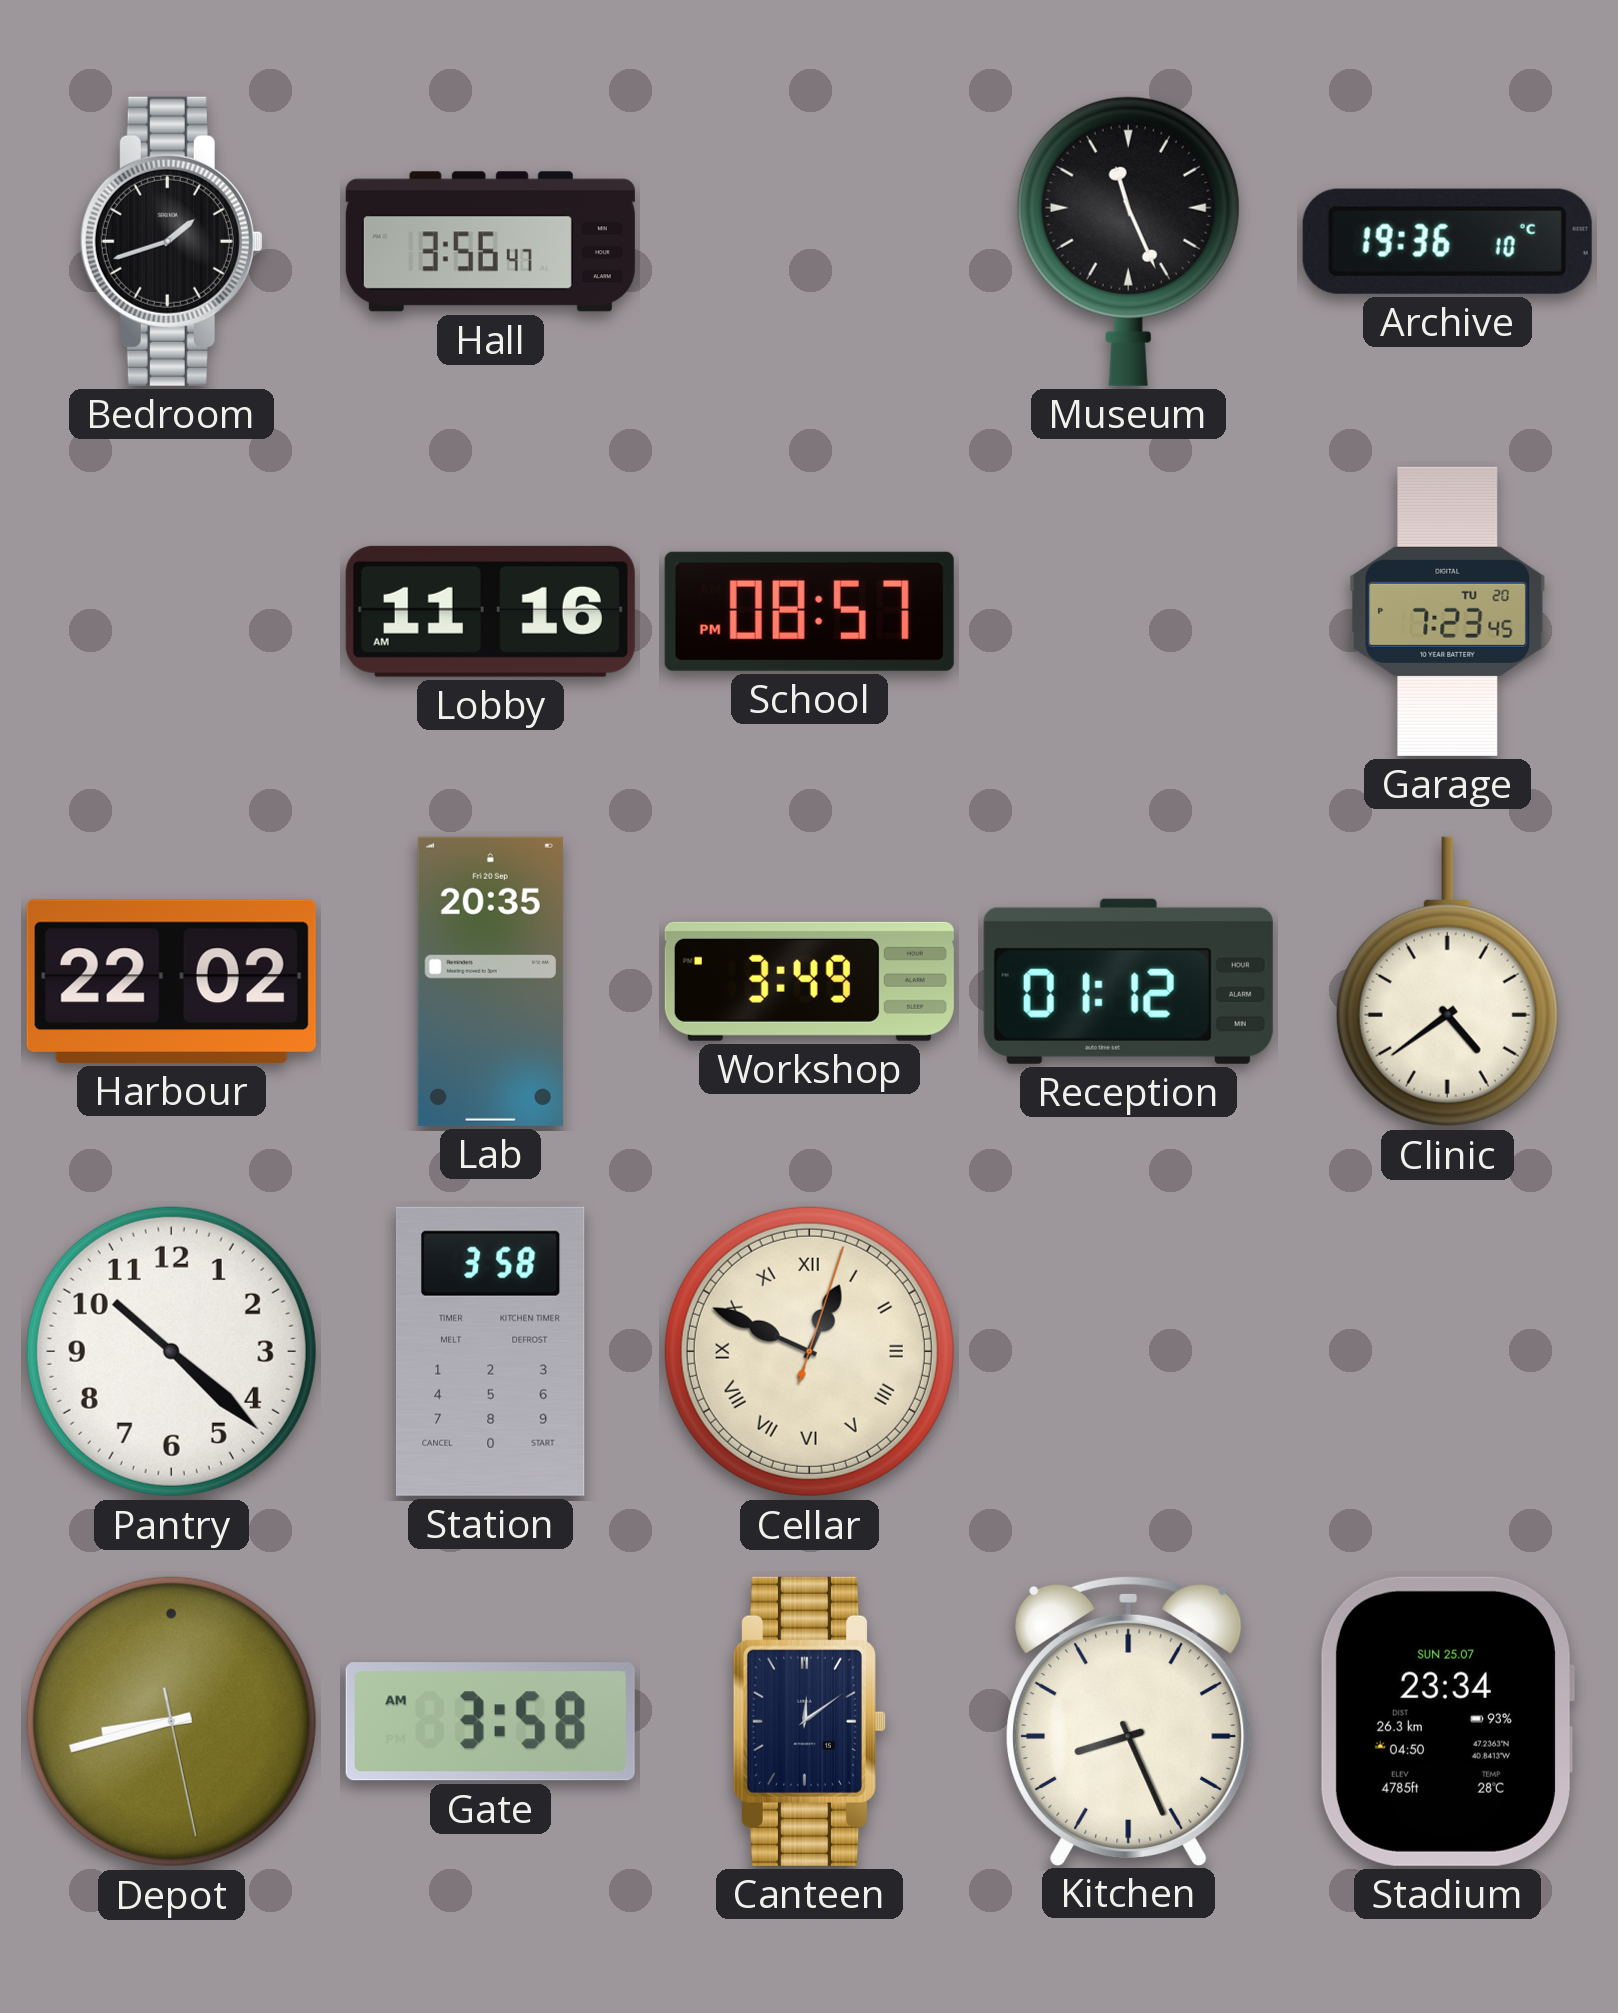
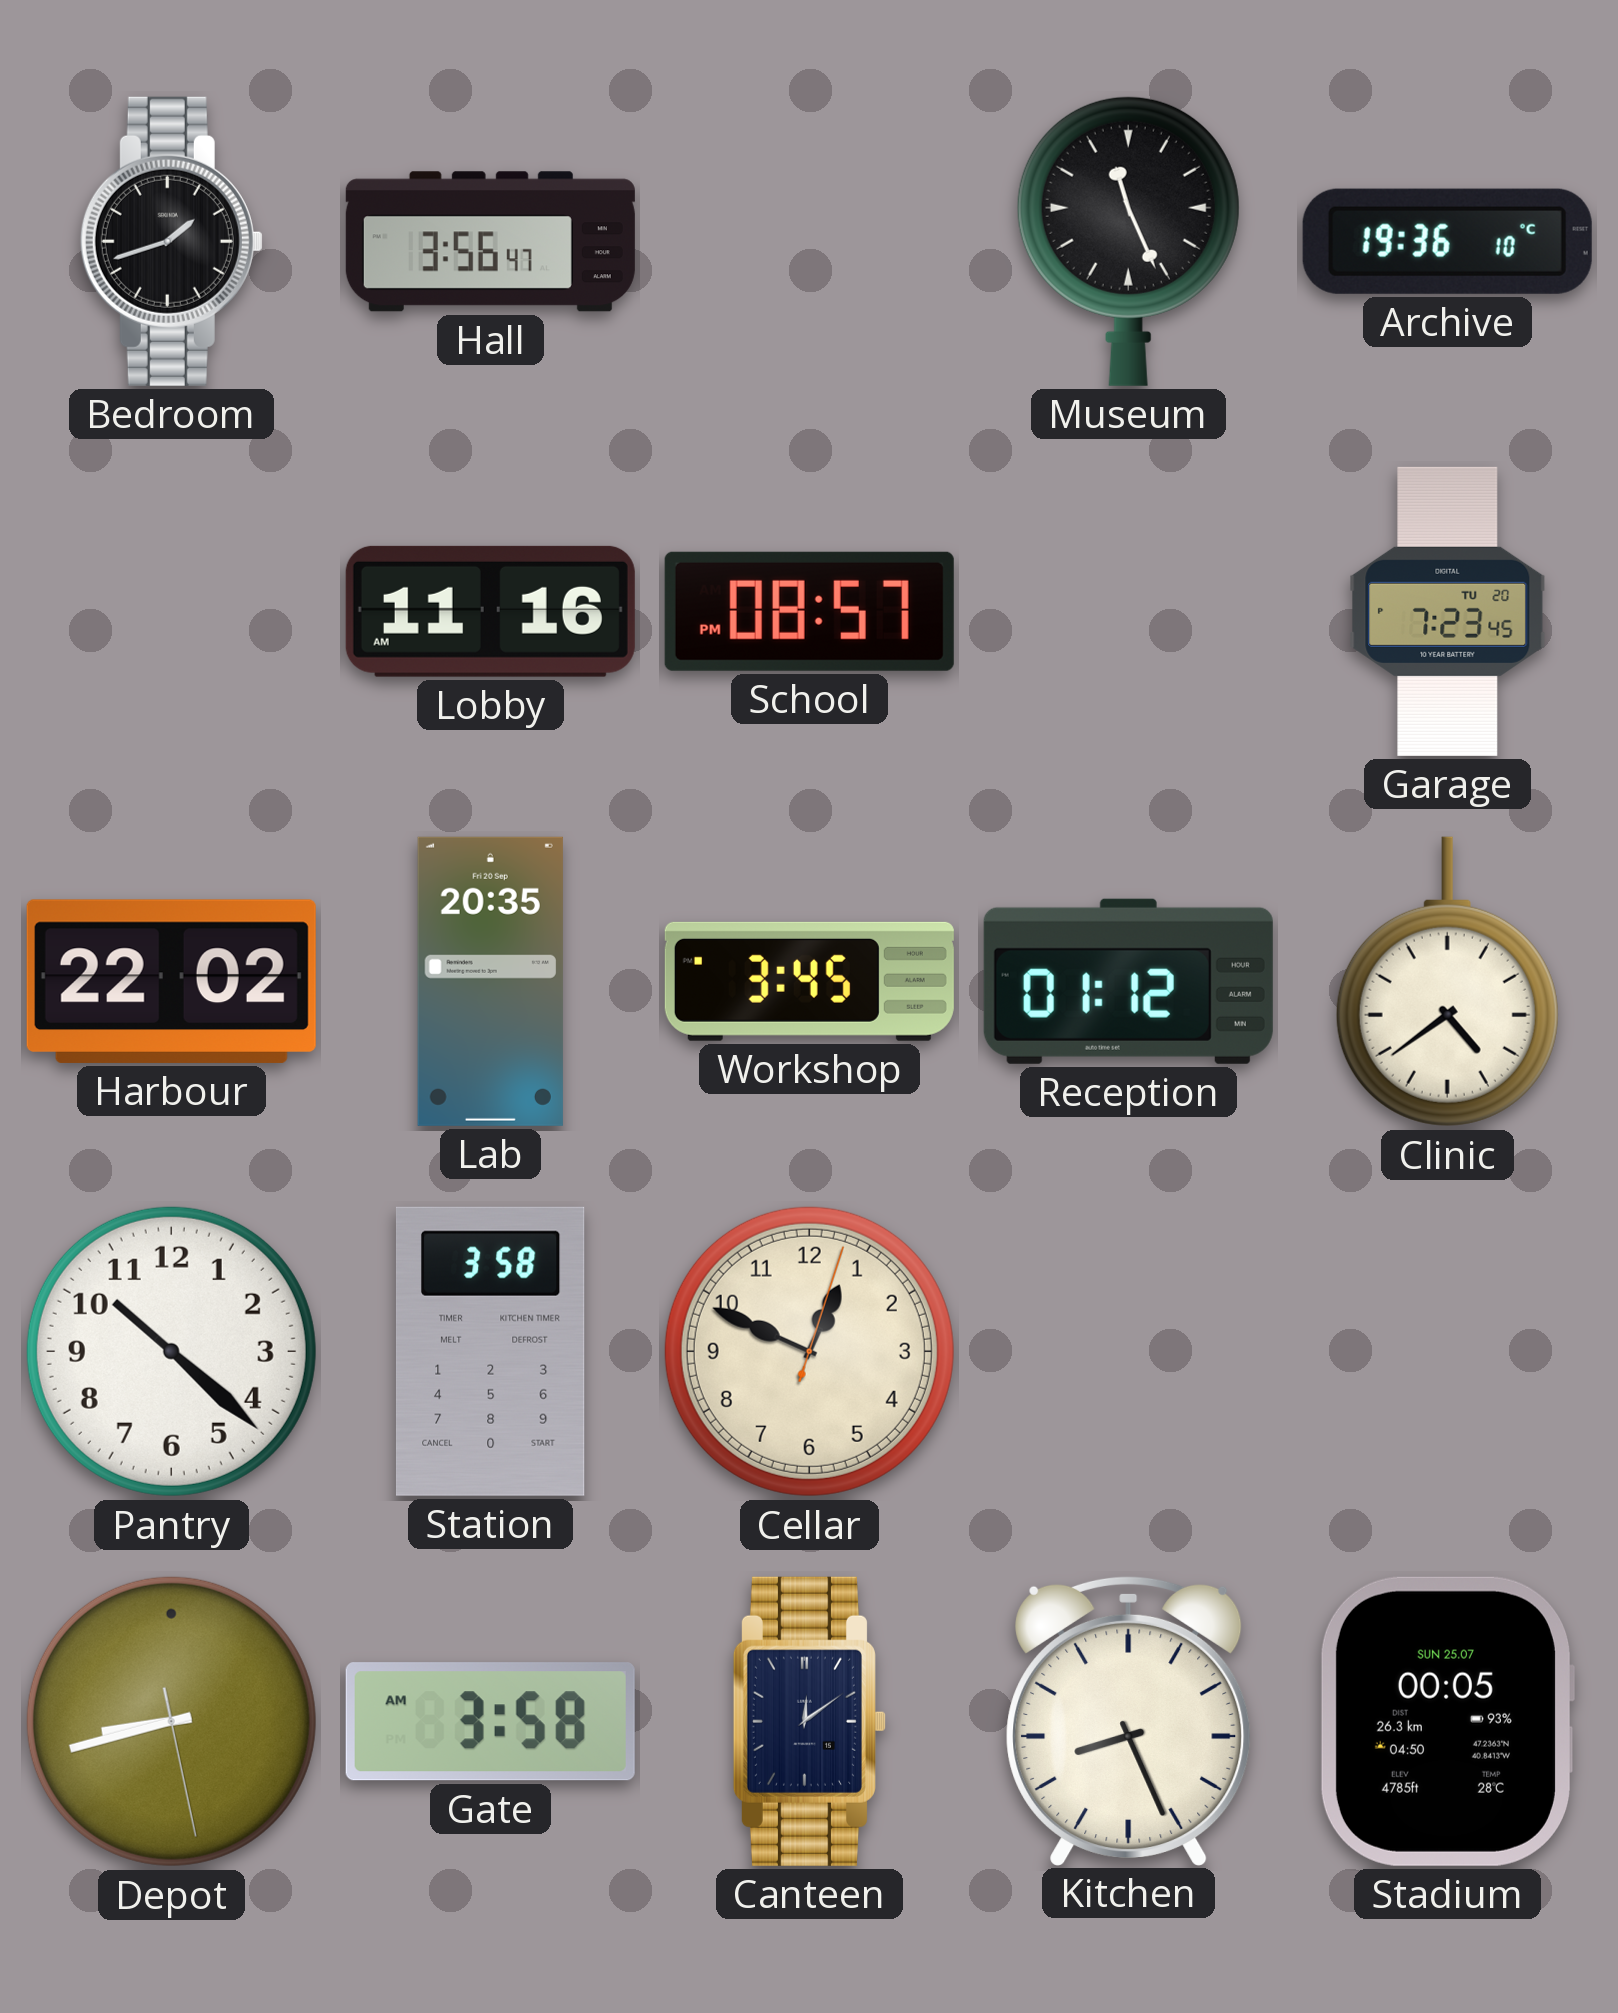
Workshop: 3:49 -> 3:45
Cellar numerals: Roman -> Arabic
Stadium: 23:34 -> 00:05
